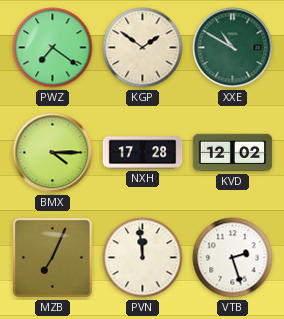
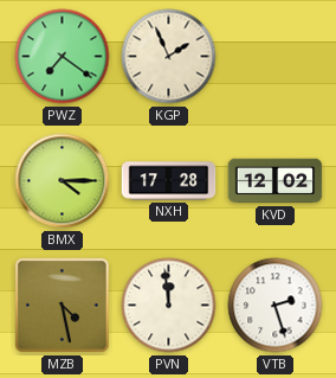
KGP: 1:51 -> 1:56
XXE: 10:50 -> none
MZB: 7:04 -> 4:28
